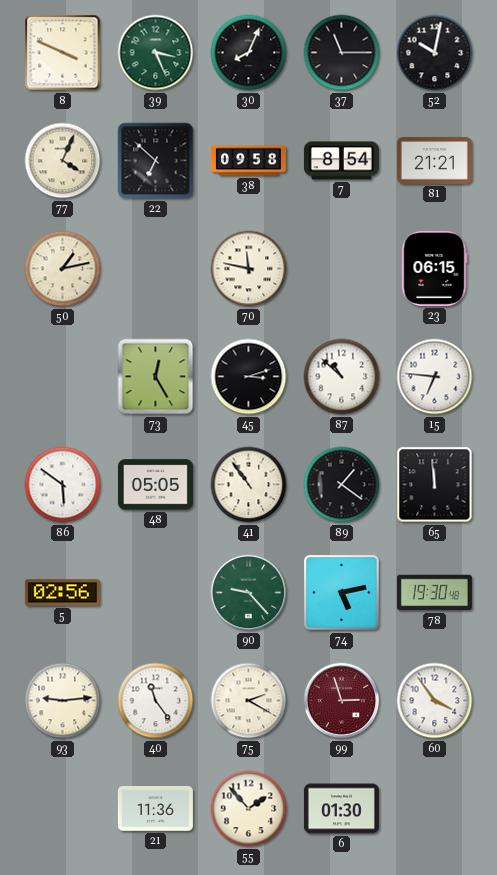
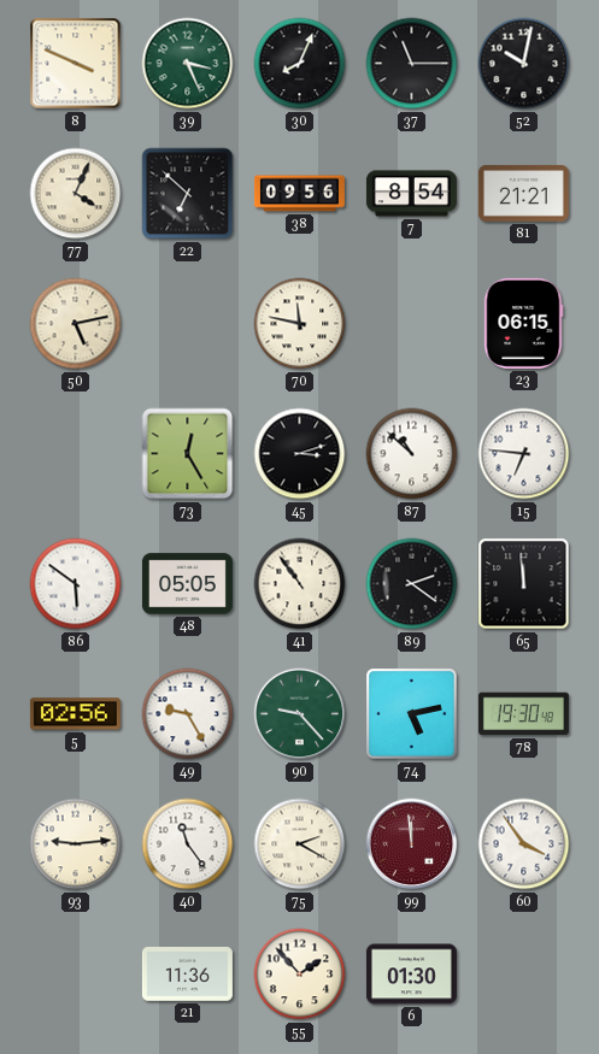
38: 09:58 -> 09:56
50: 1:13 -> 5:13
89: 1:21 -> 2:21
49: none -> 9:25
99: 2:57 -> 11:59
